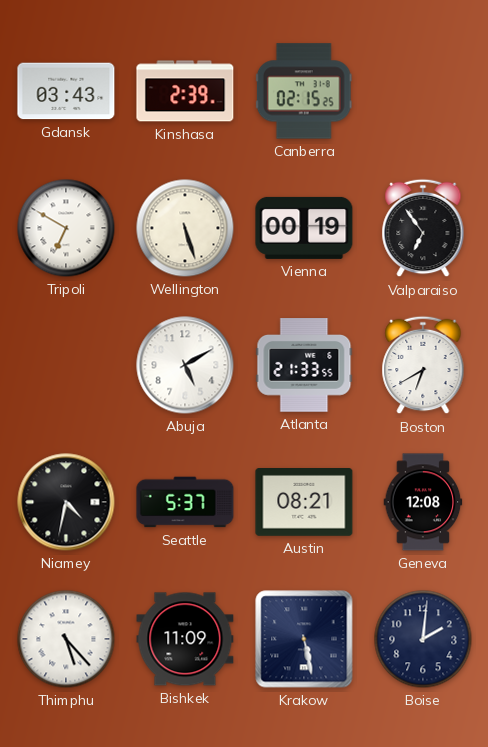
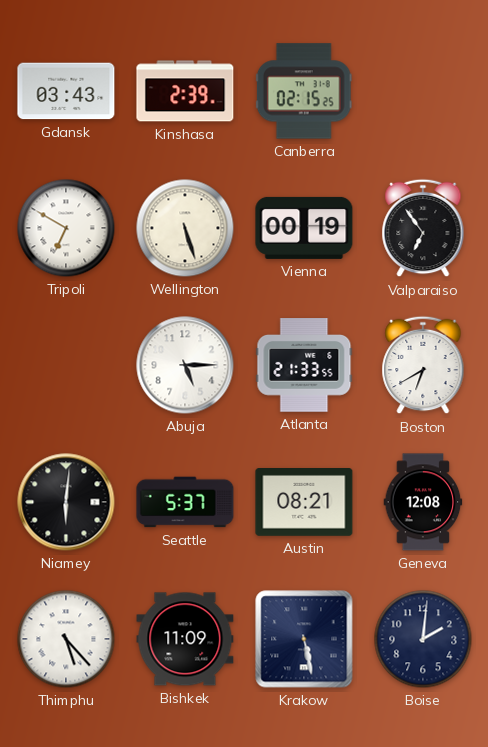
Abuja: 5:10 -> 5:15
Niamey: 4:32 -> 6:01
